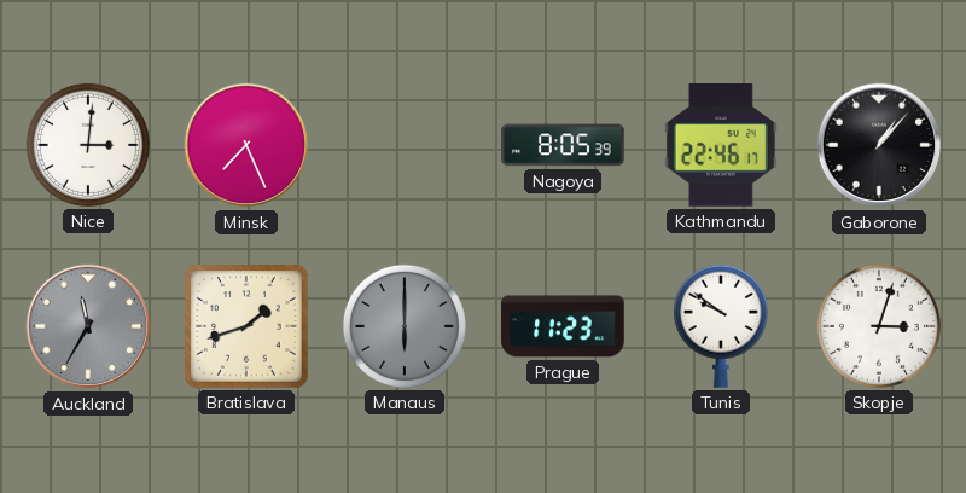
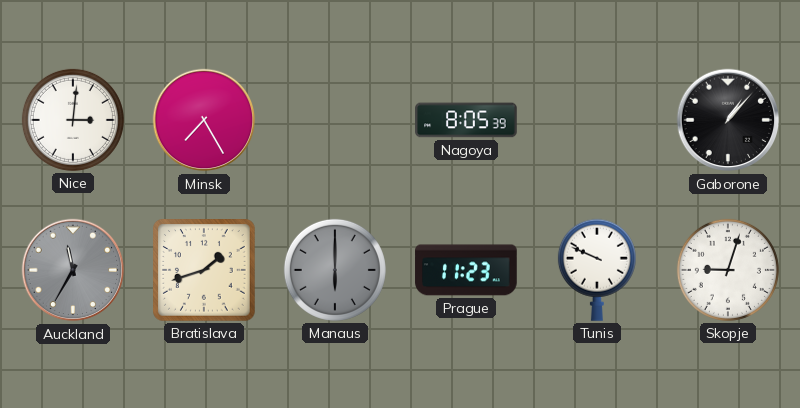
Minsk: 7:26 -> 7:25
Kathmandu: 22:46 -> none
Tunis: 9:51 -> 9:49
Skopje: 3:03 -> 9:03
